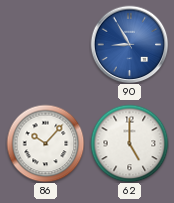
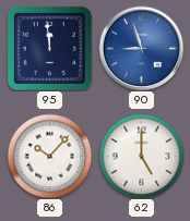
95: none -> 11:59
90: 8:55 -> 8:57
